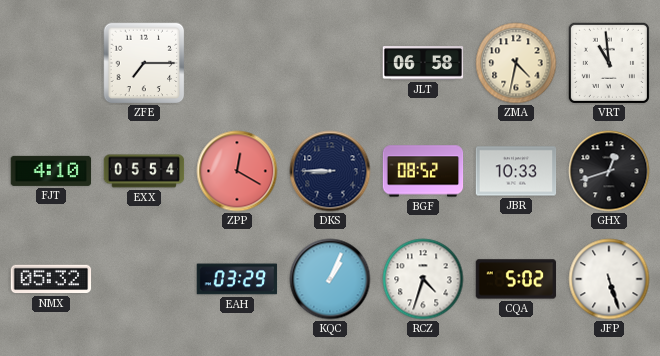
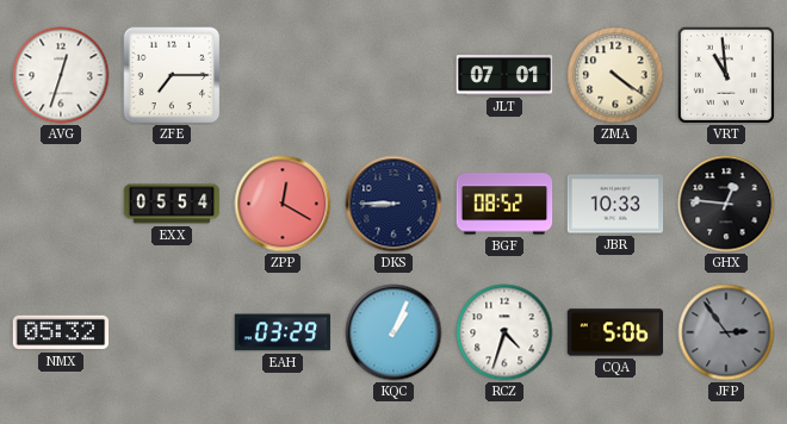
AVG: none -> 12:33
JLT: 06:58 -> 07:01
ZMA: 4:32 -> 4:21
FJT: 4:10 -> none
GHX: 12:42 -> 12:46
CQA: 5:02 -> 5:06
JFP: 5:27 -> 2:54
JFP dial: white -> grey
